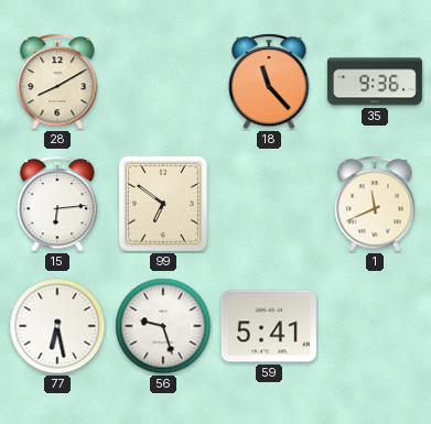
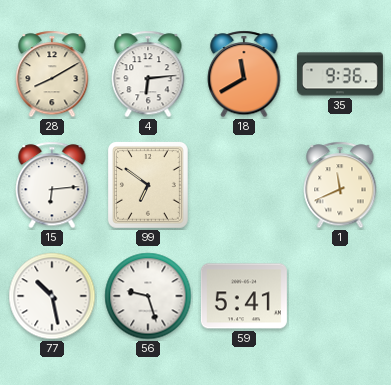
4: none -> 6:14
18: 11:23 -> 11:40
77: 6:28 -> 10:28
